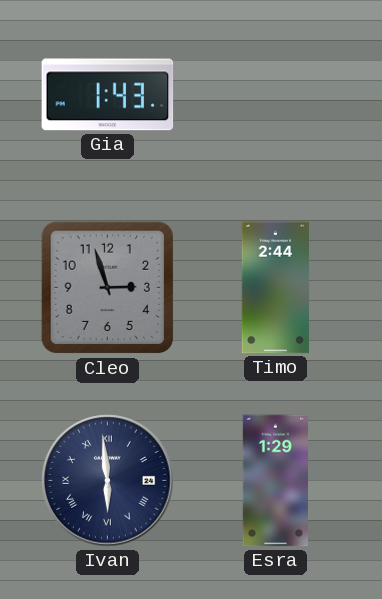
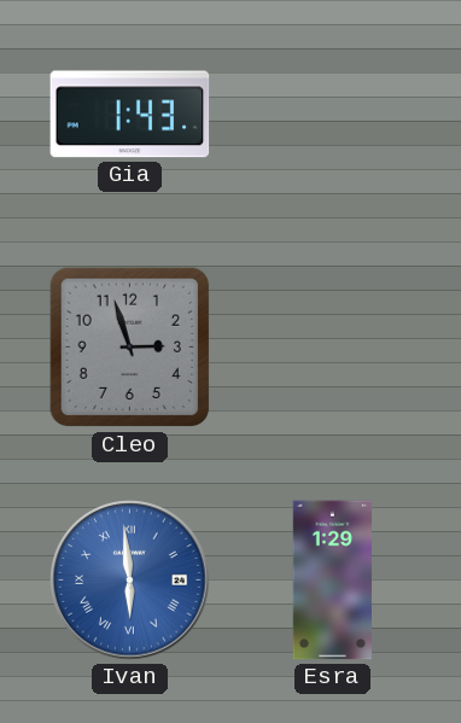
Timo: 2:44 -> none
Ivan dial: navy -> blue
